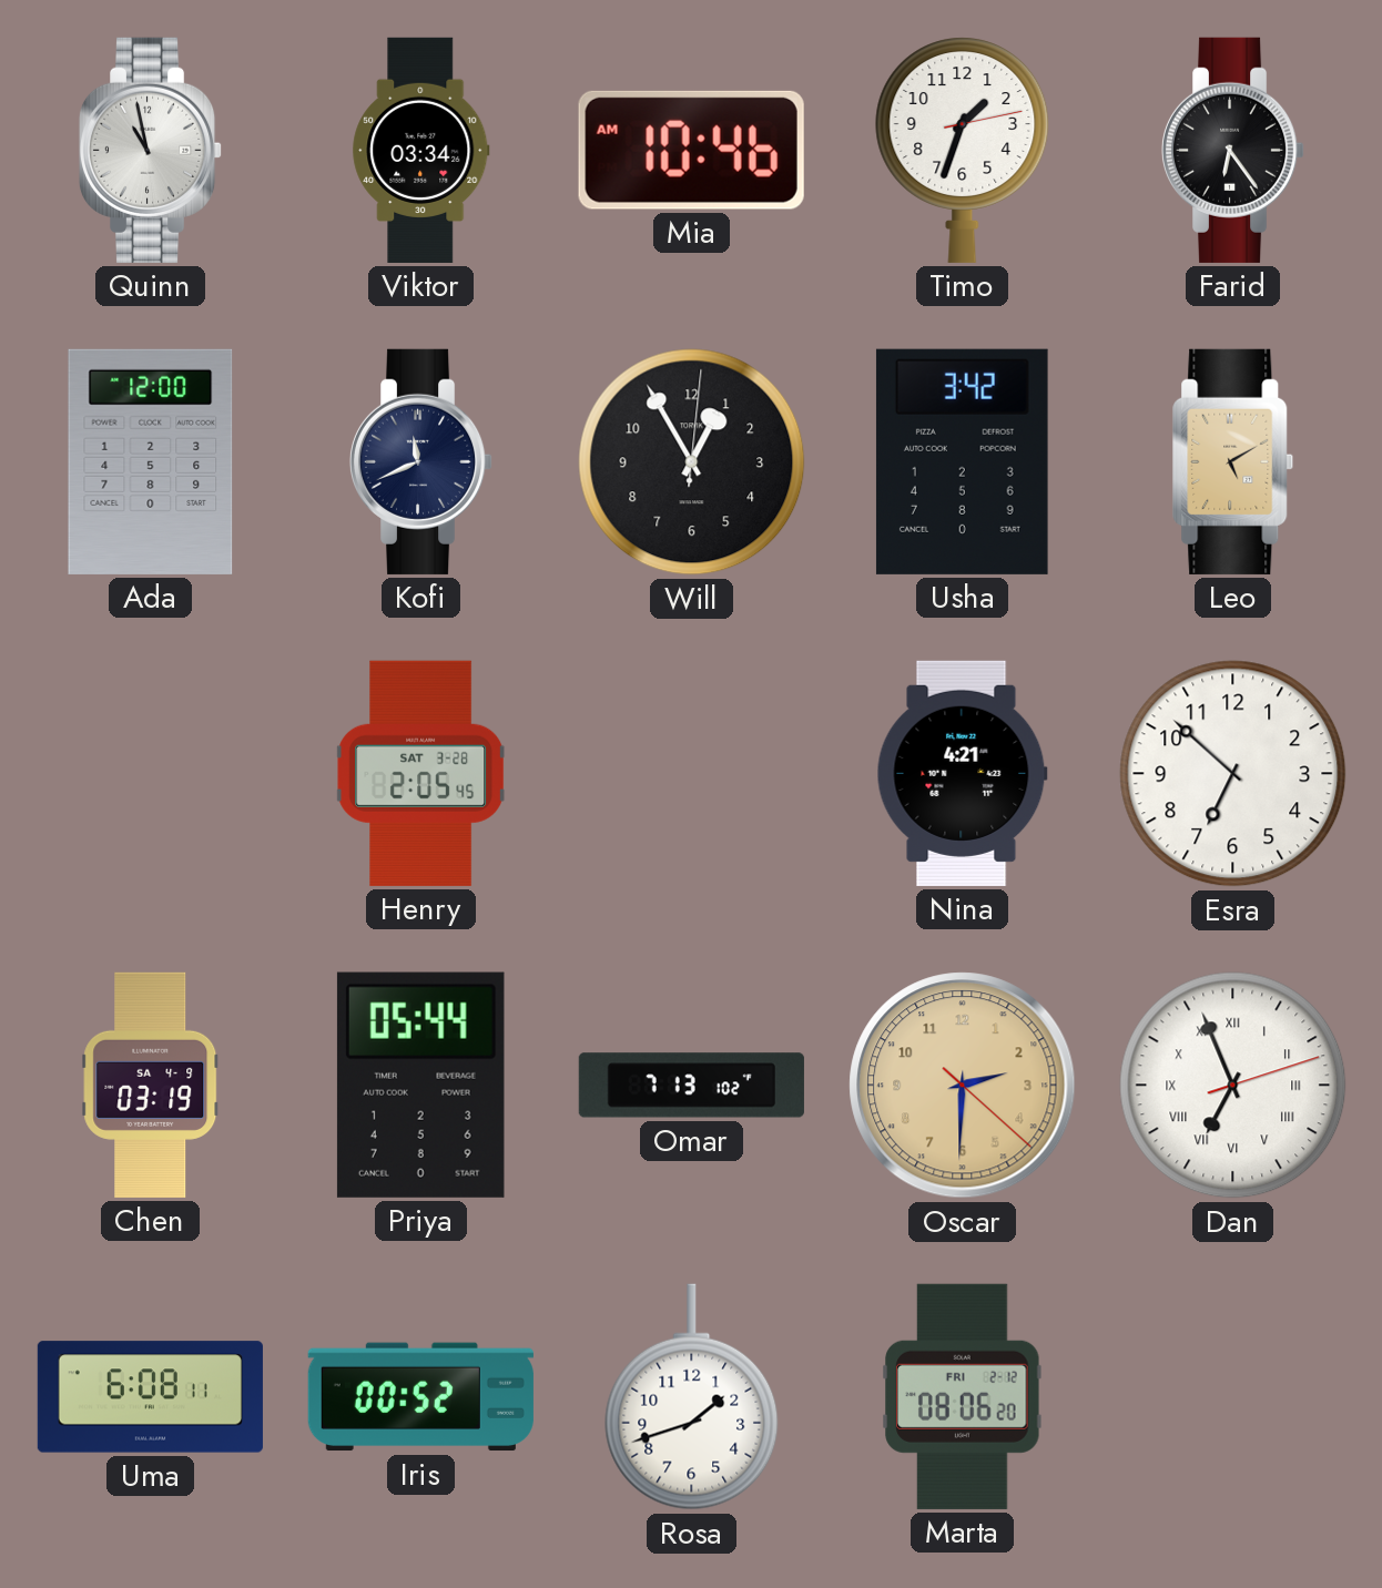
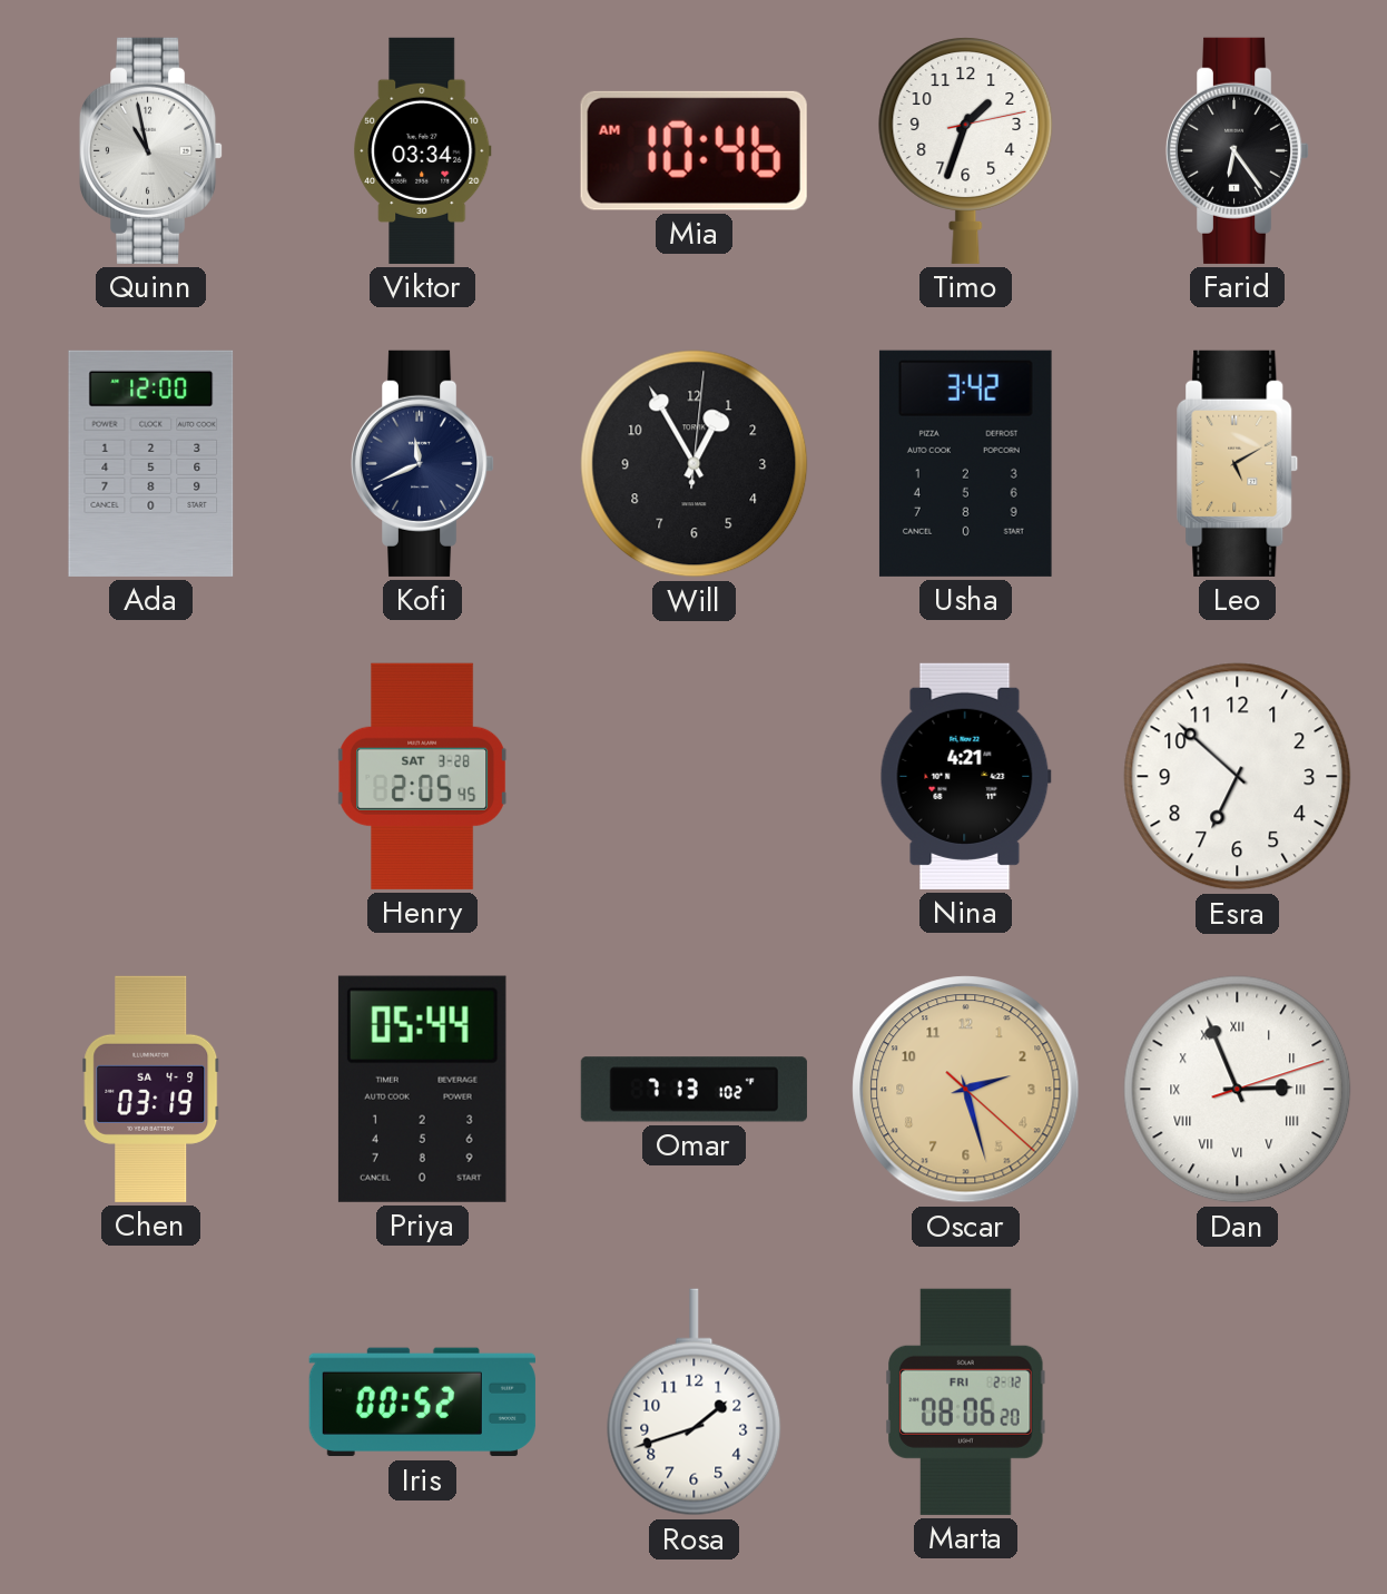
Oscar: 2:30 -> 2:27
Dan: 6:56 -> 2:56
Uma: 6:08 -> none
